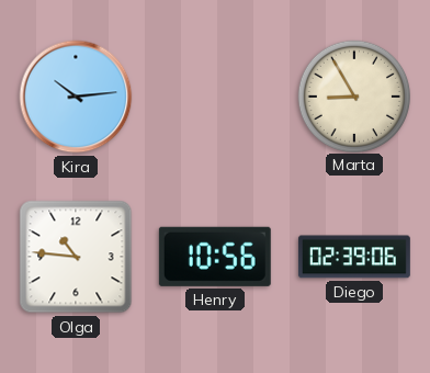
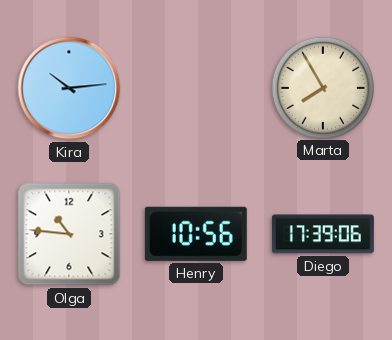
Marta: 8:55 -> 7:55
Diego: 02:39 -> 17:39
